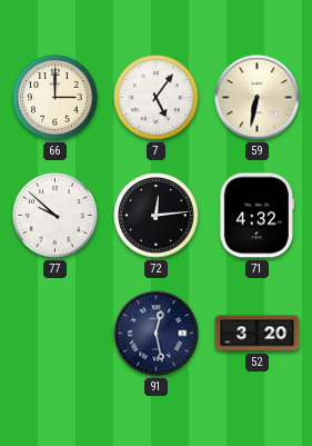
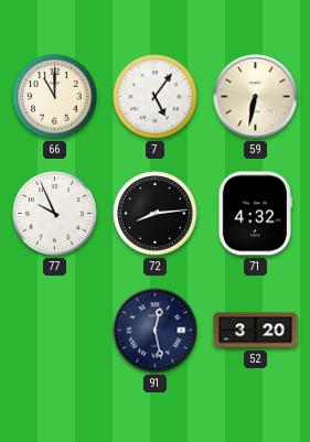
66: 3:00 -> 11:00
77: 9:52 -> 9:56
72: 12:14 -> 8:14
